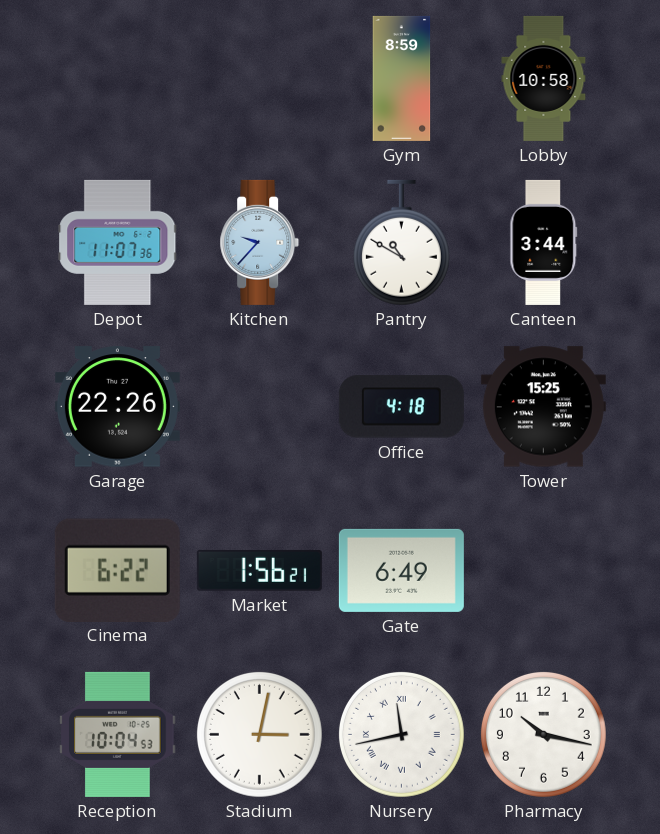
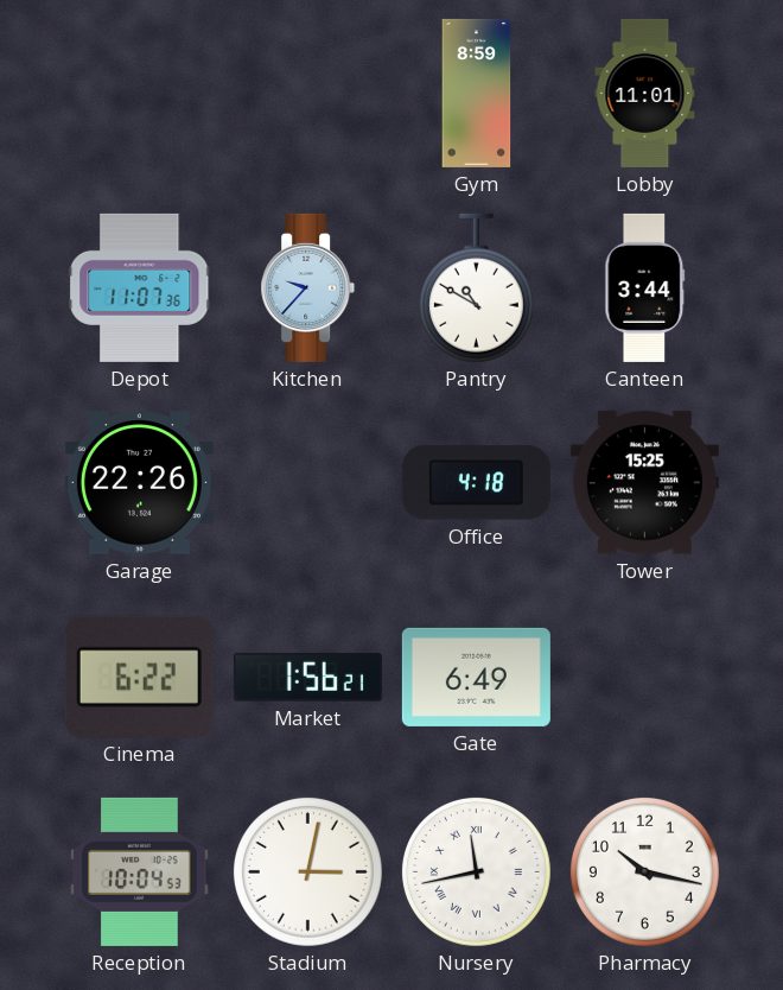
Lobby: 10:58 -> 11:01
